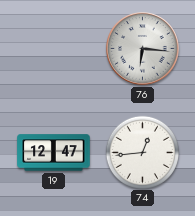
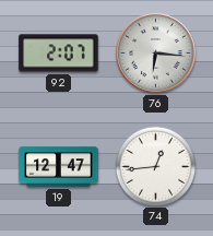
92: none -> 2:07
